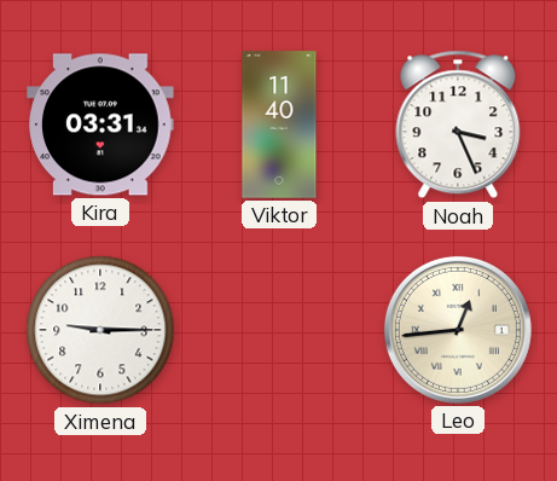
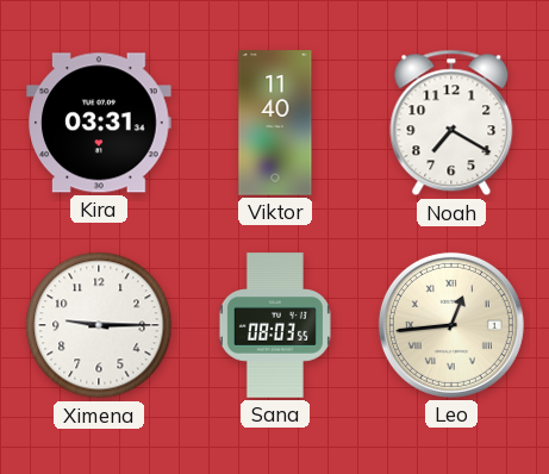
Noah: 3:26 -> 7:20
Sana: none -> 08:03
